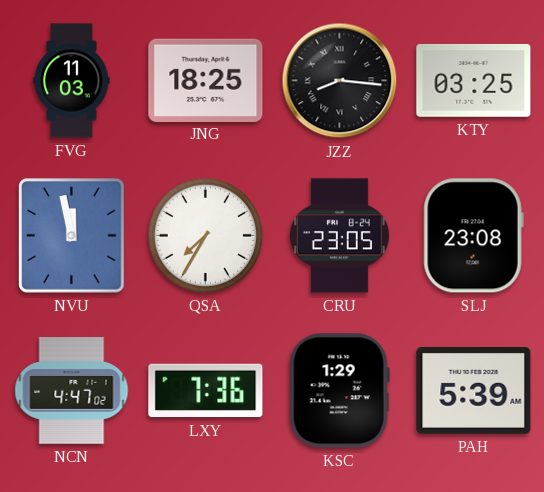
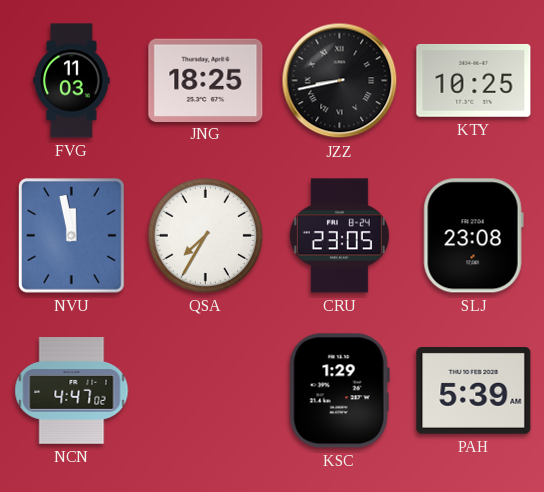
JZZ: 8:16 -> 8:43
KTY: 03:25 -> 10:25
LXY: 7:36 -> none
